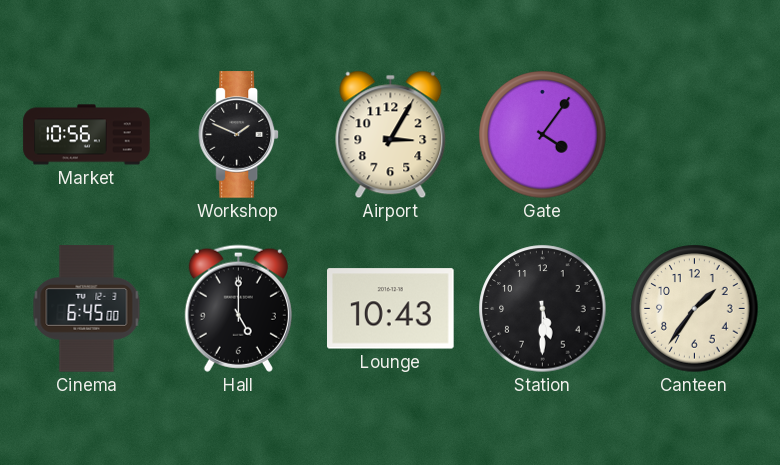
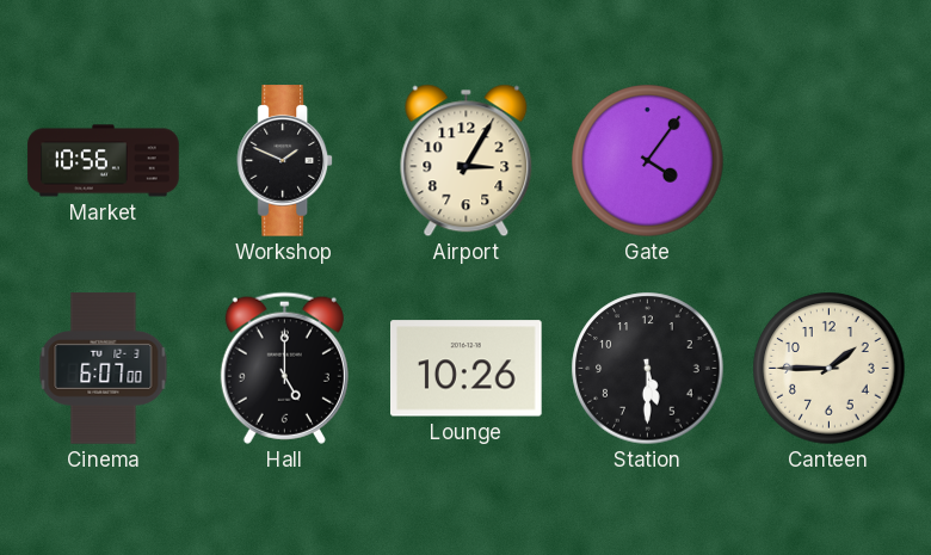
Cinema: 6:45 -> 6:07
Lounge: 10:43 -> 10:26
Canteen: 1:36 -> 1:45
